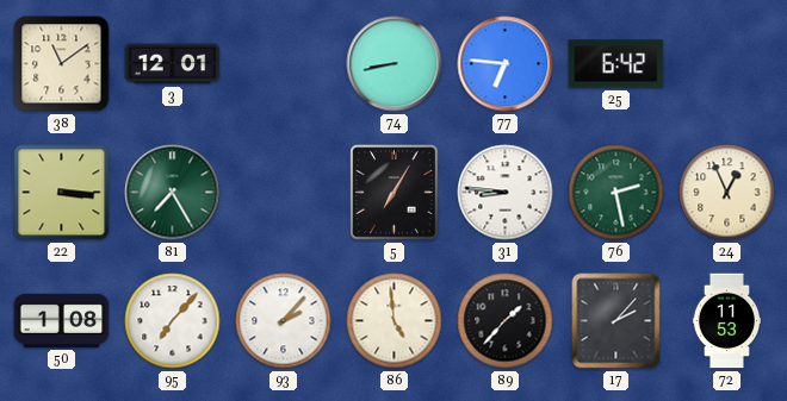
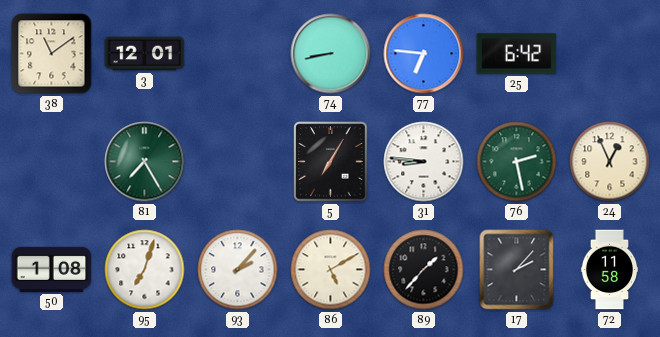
22: 3:16 -> none
95: 7:07 -> 7:03
86: 4:59 -> 5:10
72: 11:53 -> 11:58
